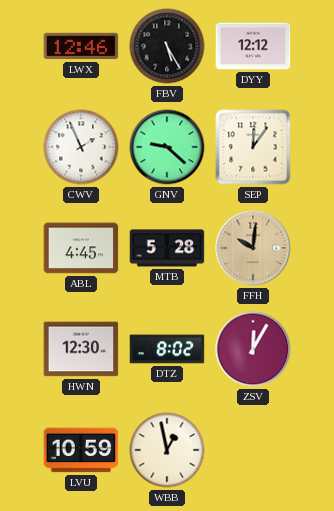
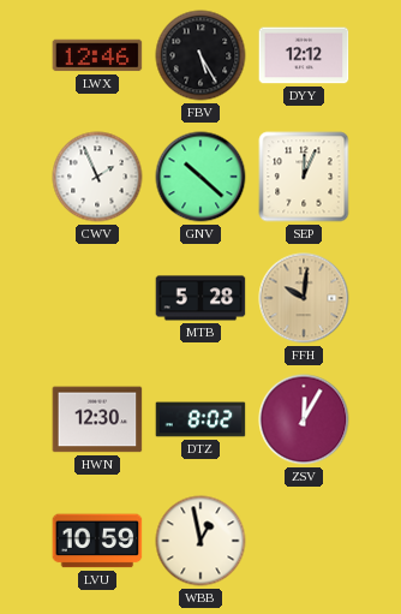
GNV: 9:22 -> 10:22
SEP: 12:06 -> 12:04
ABL: 4:45 -> none
